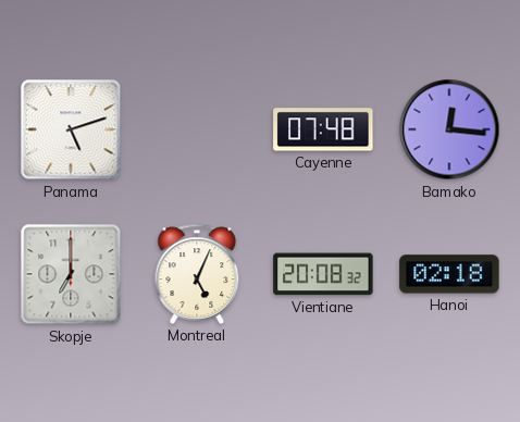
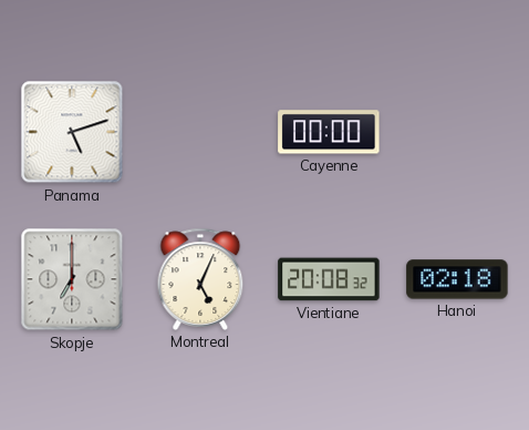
Cayenne: 07:48 -> 00:00
Bamako: 12:16 -> none
